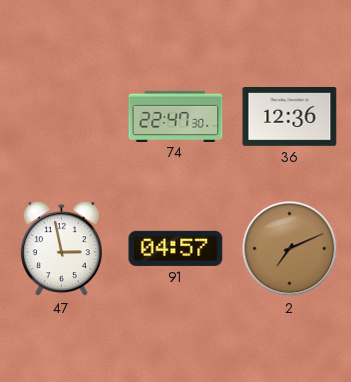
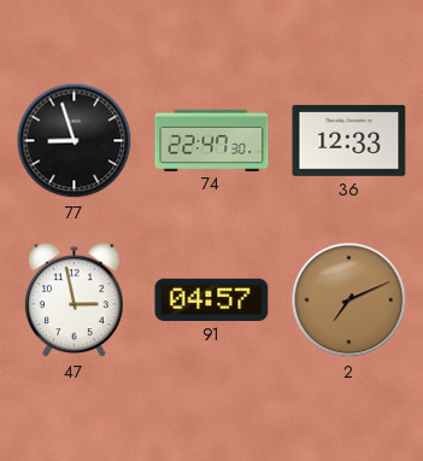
77: none -> 8:57
36: 12:36 -> 12:33
